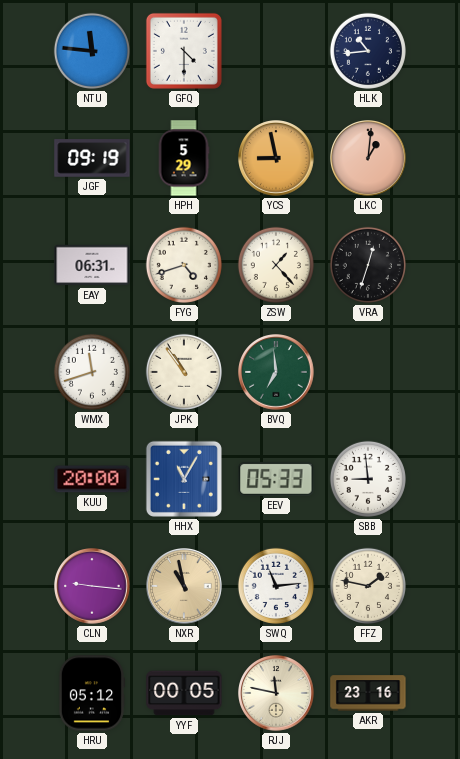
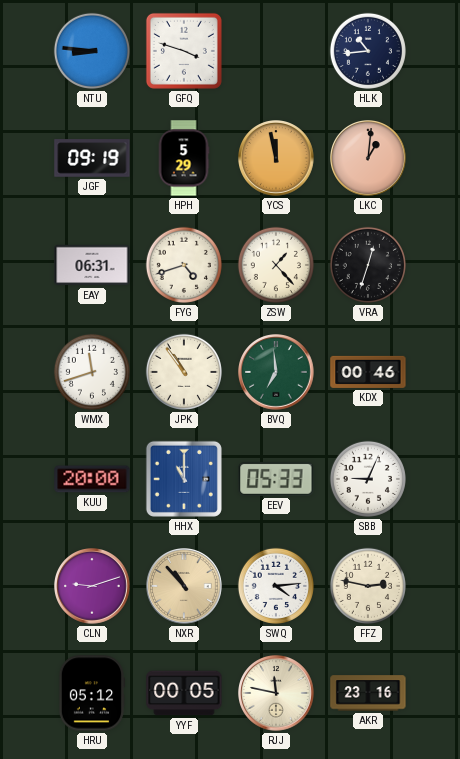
NTU: 11:46 -> 8:46
GFQ: 4:30 -> 3:48
YCS: 8:58 -> 11:58
KDX: none -> 00:46
HHX: 11:05 -> 11:00
SBB: 8:59 -> 9:04
CLN: 9:16 -> 9:12
NXR: 10:58 -> 10:53
SWQ: 11:14 -> 4:14
FFZ: 1:47 -> 2:47
